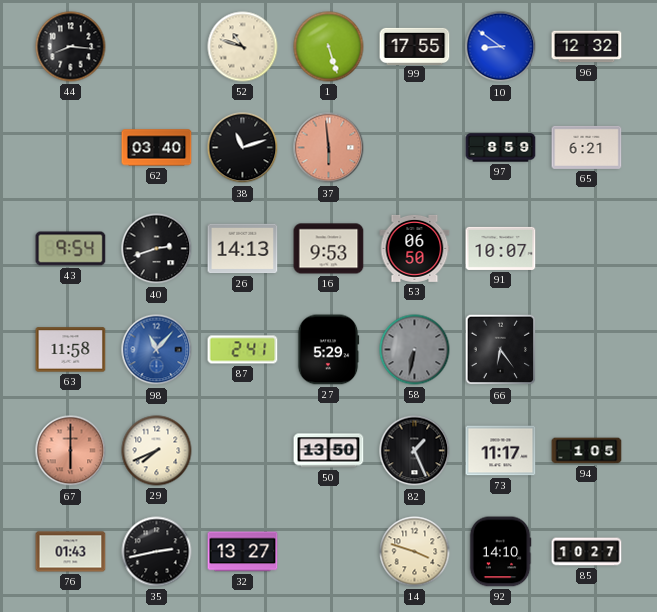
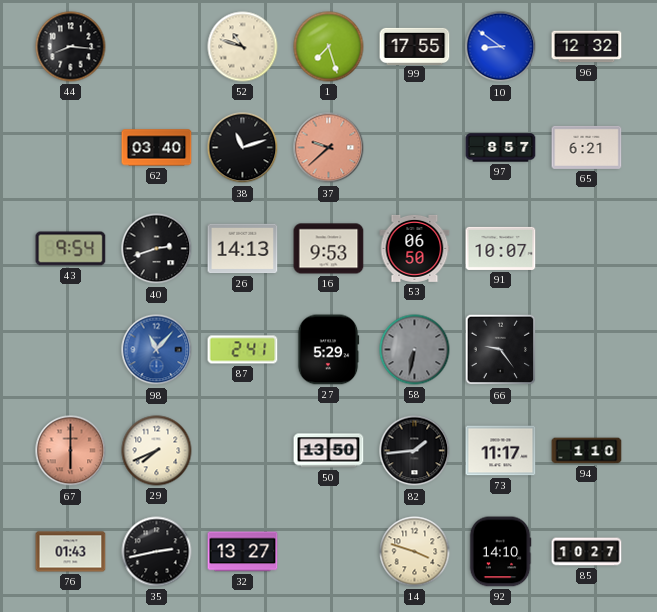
1: 5:27 -> 7:27
37: 5:59 -> 9:38
97: 8:59 -> 8:57
63: 11:58 -> none
66: 6:24 -> 9:24
82: 1:26 -> 1:44
94: 1:05 -> 1:10
